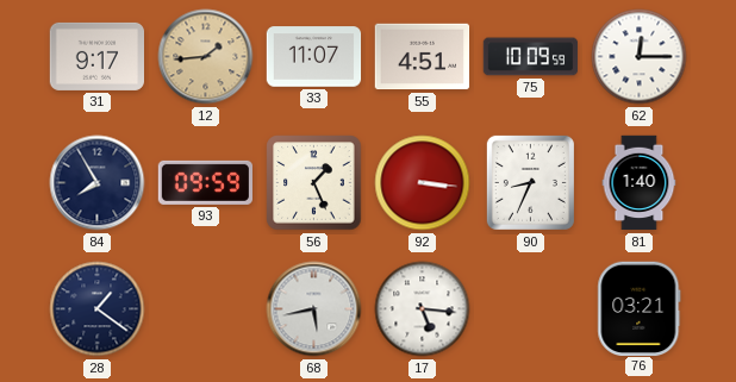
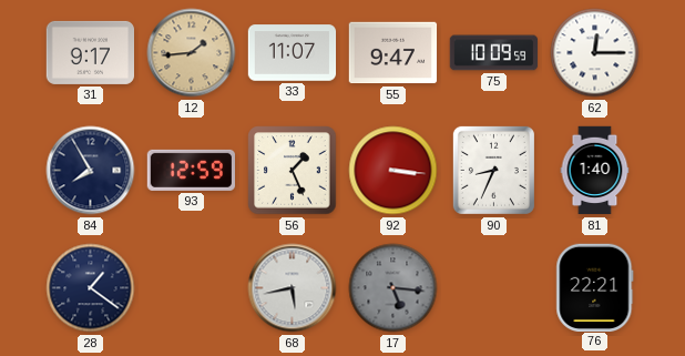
55: 4:51 -> 9:47
93: 09:59 -> 12:59
17 dial: white -> grey
76: 03:21 -> 22:21
